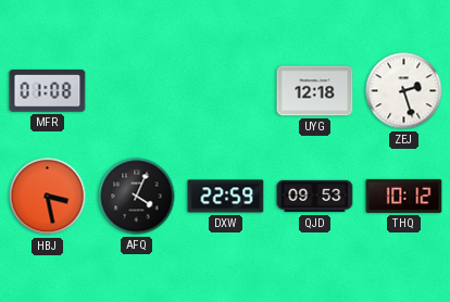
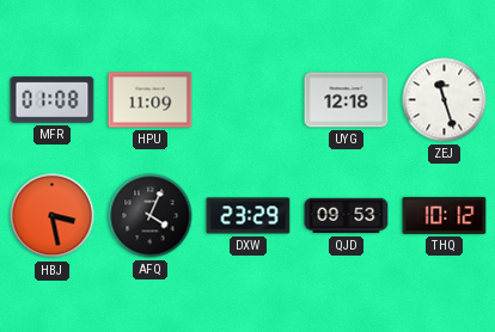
HPU: none -> 11:09
ZEJ: 2:27 -> 11:27
DXW: 22:59 -> 23:29
